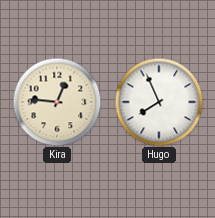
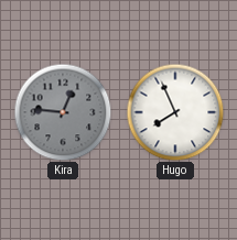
Kira dial: cream -> grey
